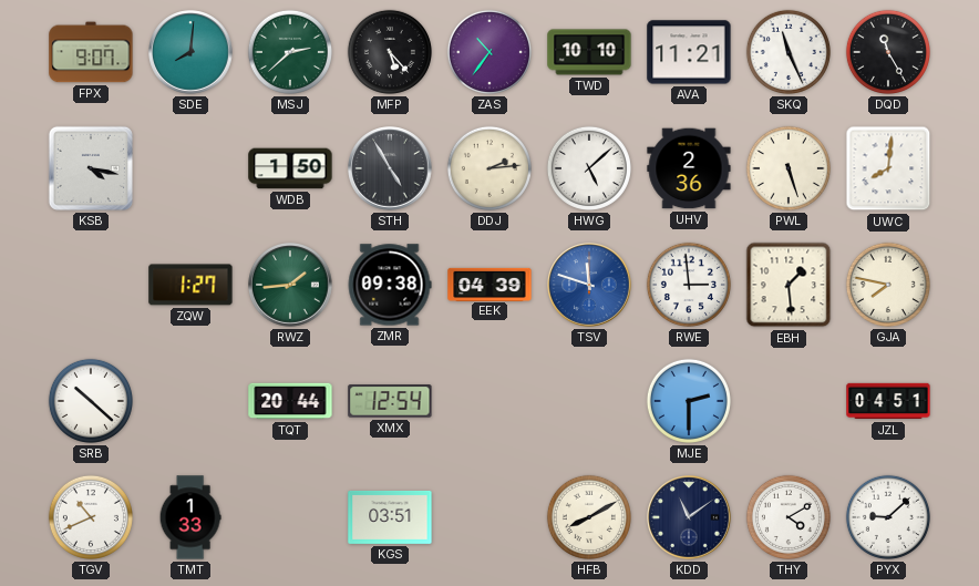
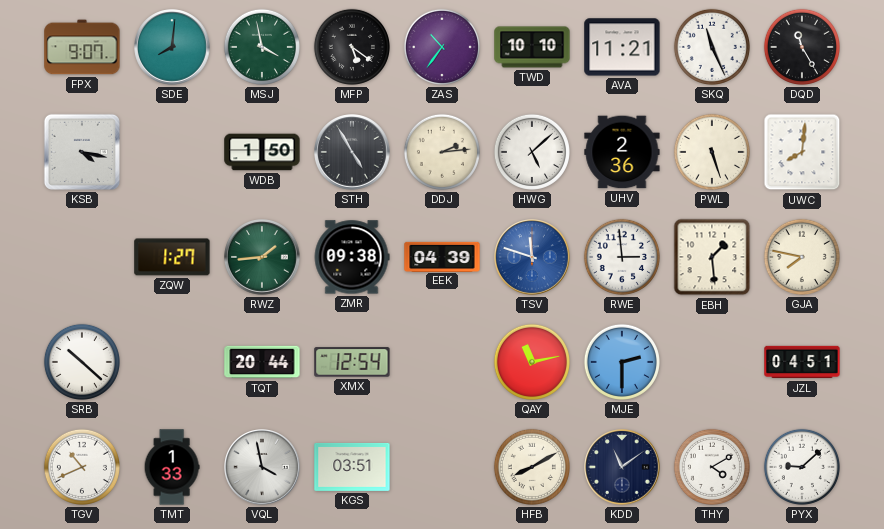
MSJ: 2:38 -> 3:58
MFP: 5:23 -> 5:21
QAY: none -> 11:13
VQL: none -> 3:58
